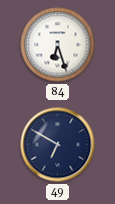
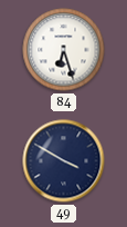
49: 6:50 -> 3:50
